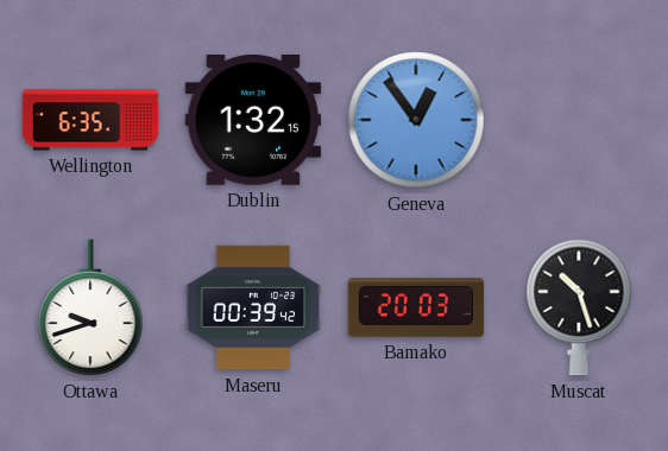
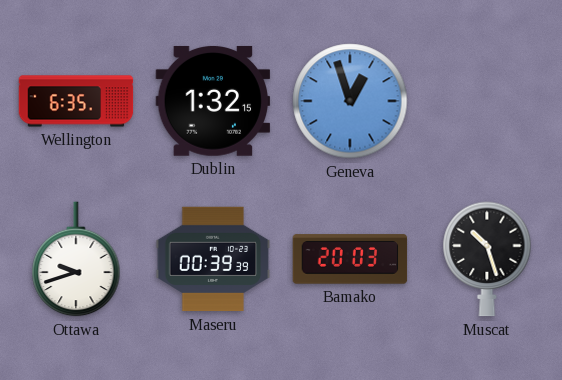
Geneva: 12:54 -> 12:57
Maseru: 00:39:42 -> 00:39:39
